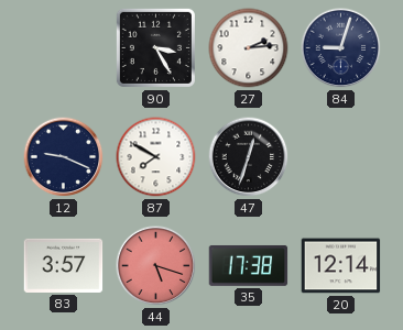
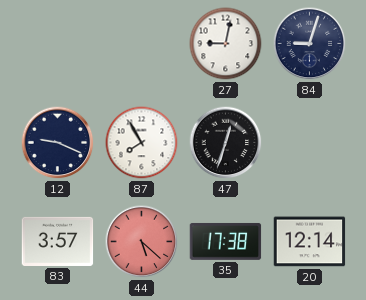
90: 3:25 -> none
27: 2:14 -> 9:02
87: 7:50 -> 7:55
44: 5:18 -> 5:22
